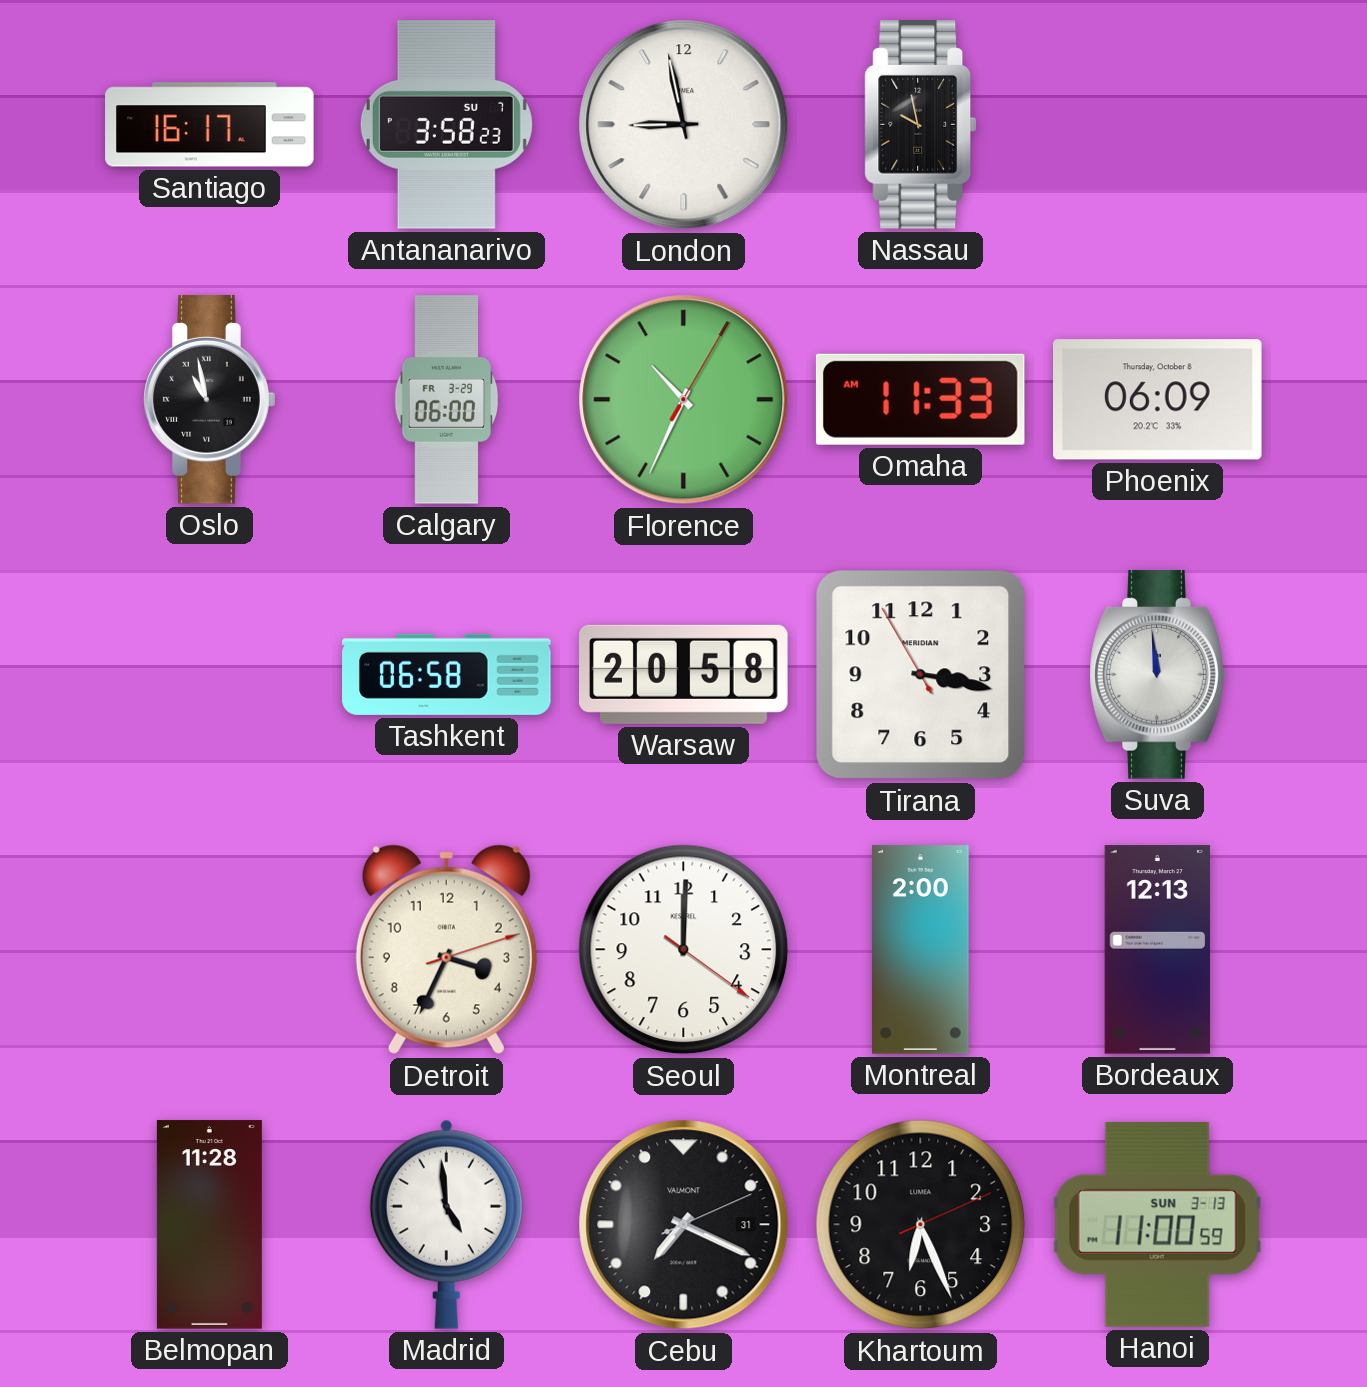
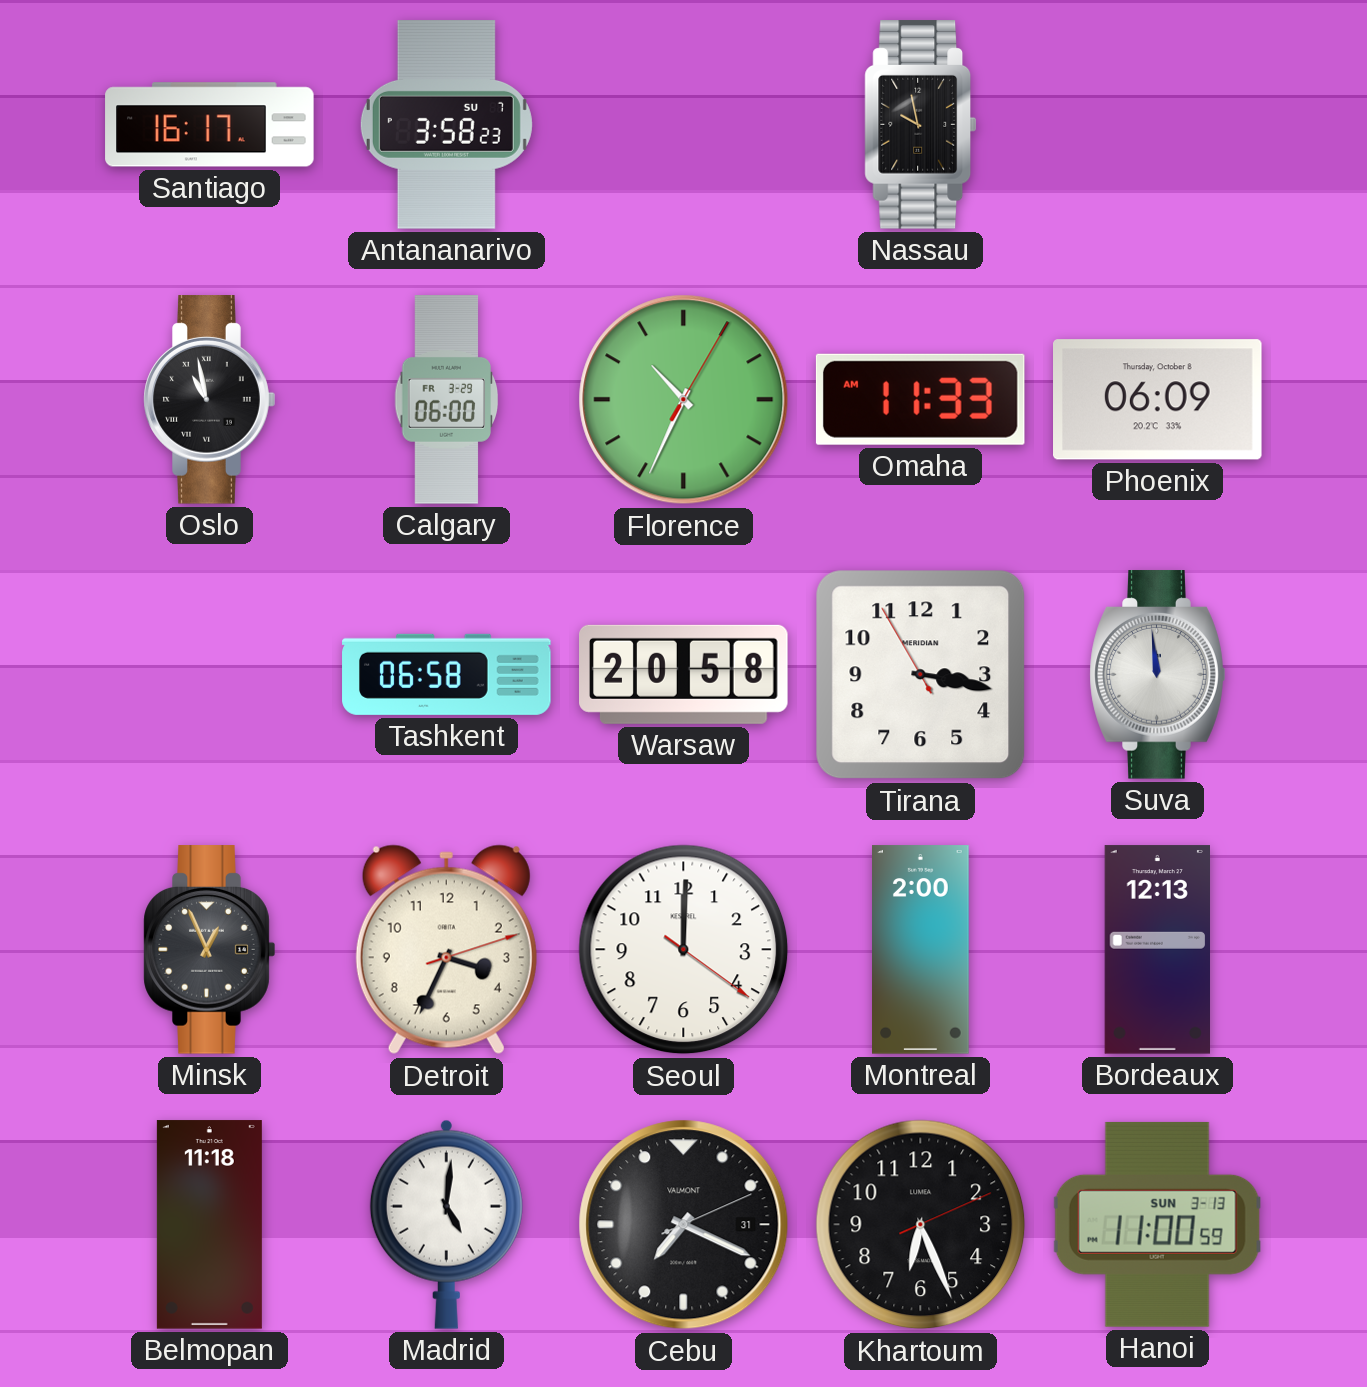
London: 8:58 -> none
Minsk: none -> 12:56
Belmopan: 11:28 -> 11:18
Madrid: 4:59 -> 5:01
